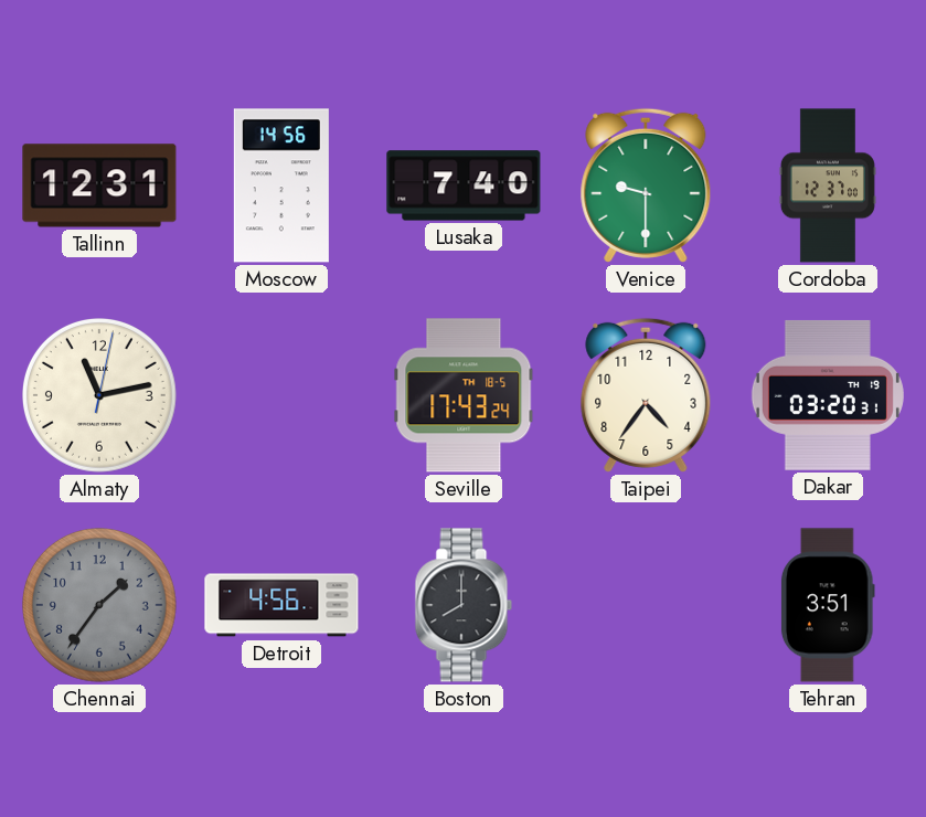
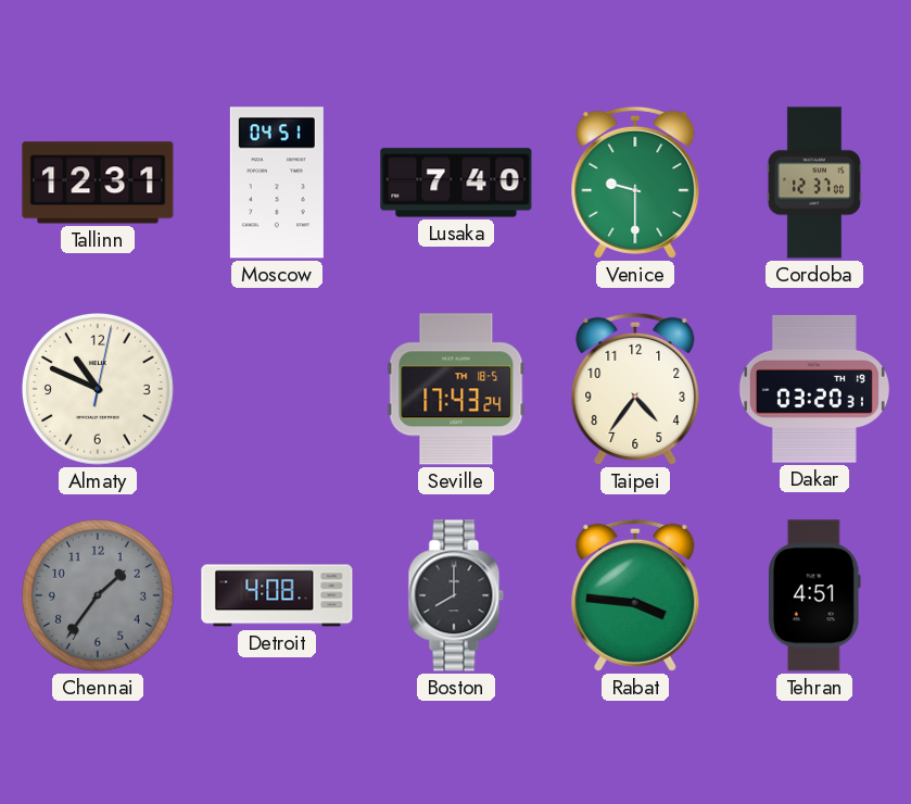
Moscow: 14:56 -> 04:51
Almaty: 11:13 -> 10:49
Detroit: 4:56 -> 4:08
Rabat: none -> 3:46
Tehran: 3:51 -> 4:51
